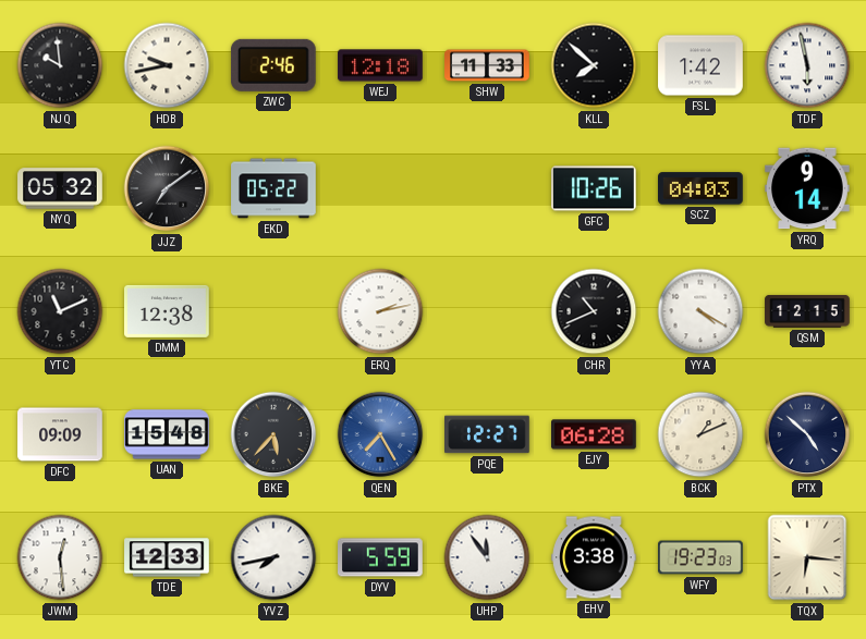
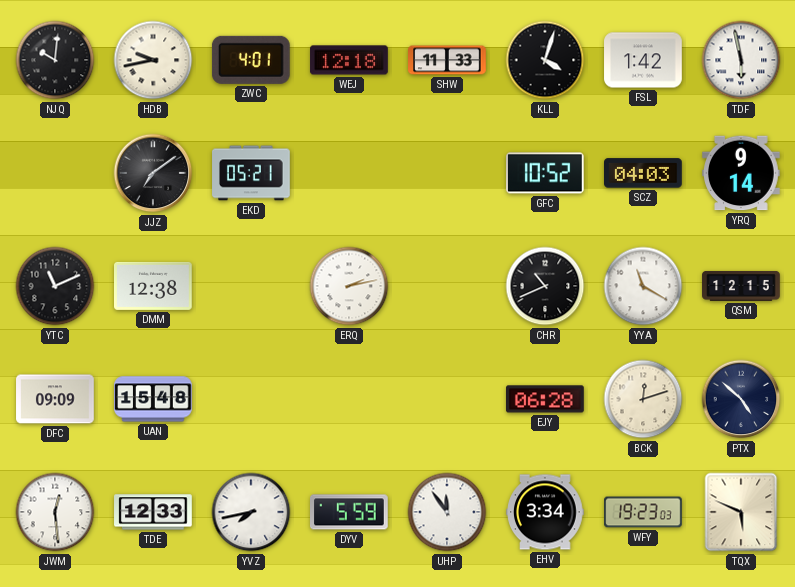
NJQ: 9:59 -> 10:01
ZWC: 2:46 -> 4:01
KLL: 7:52 -> 4:03
NYQ: 05:32 -> none
EKD: 05:22 -> 05:21
GFC: 10:26 -> 10:52
YYA: 4:20 -> 11:20
BKE: 5:37 -> none
QEN: 7:25 -> none
PQE: 12:27 -> none
BCK: 1:11 -> 12:12
EHV: 3:38 -> 3:34
TQX: 6:16 -> 5:49
